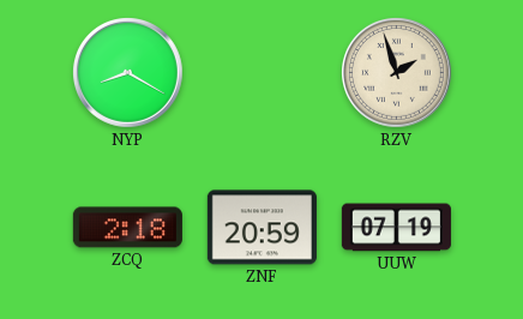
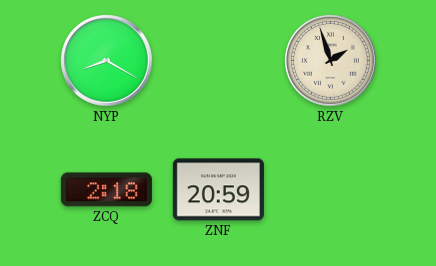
UUW: 07:19 -> none
